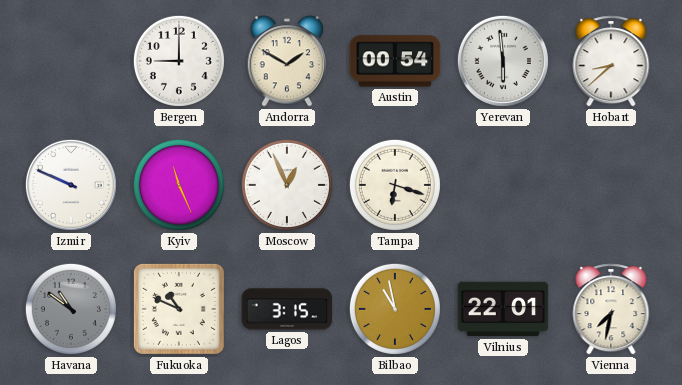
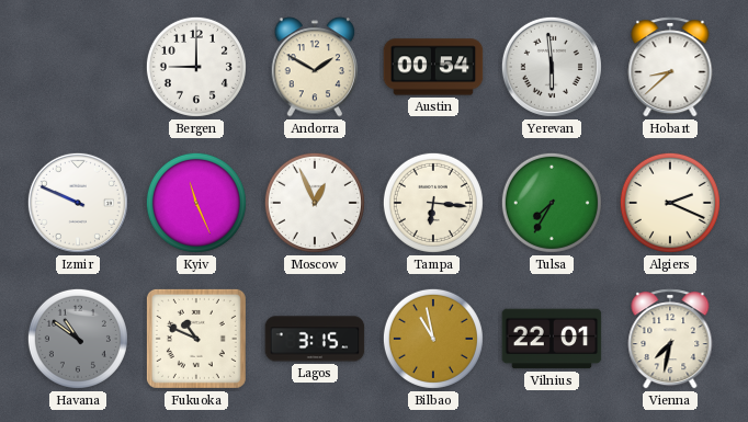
Tampa: 6:18 -> 6:16
Tulsa: none -> 7:35
Algiers: none -> 2:19
